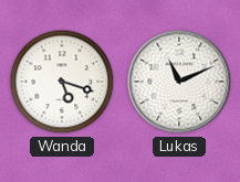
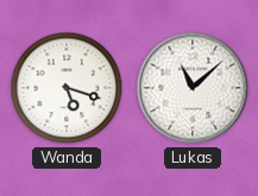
Lukas: 11:11 -> 11:08
